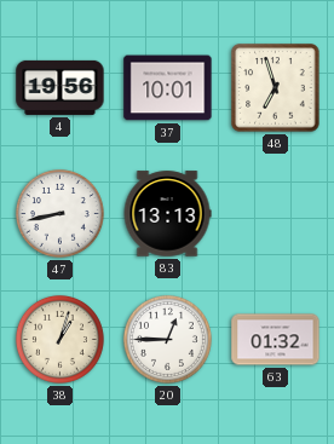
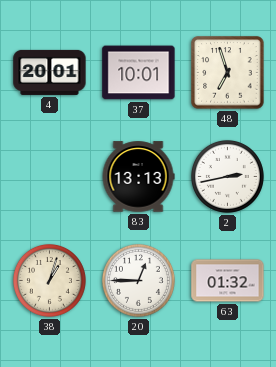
4: 19:56 -> 20:01
47: 8:43 -> none
2: none -> 2:43
